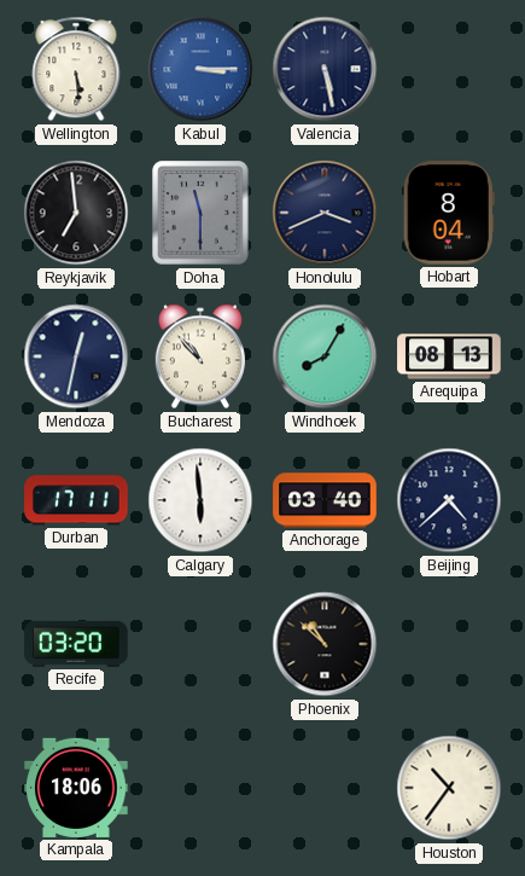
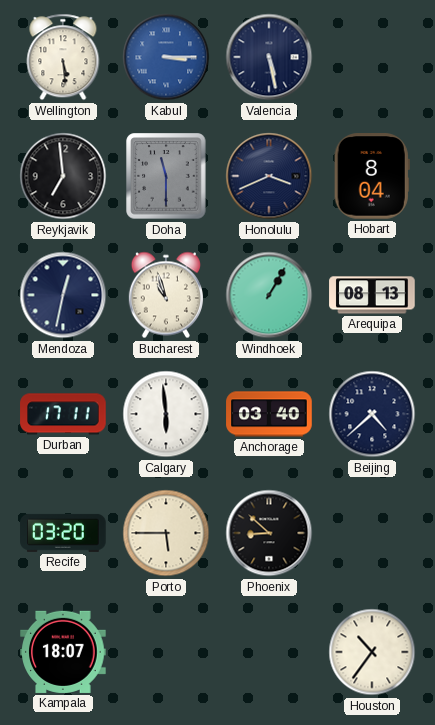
Bucharest: 10:53 -> 10:57
Windhoek: 8:05 -> 1:05
Porto: none -> 5:45
Phoenix: 10:52 -> 8:52
Kampala: 18:06 -> 18:07
